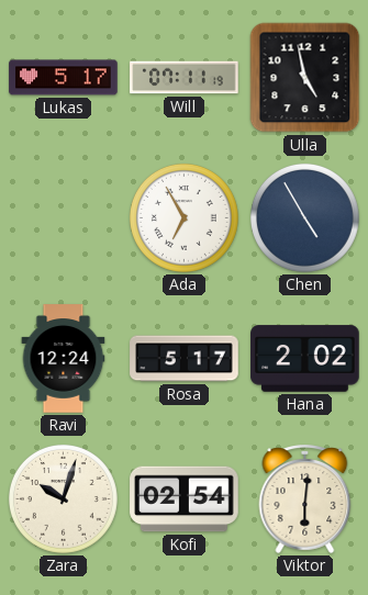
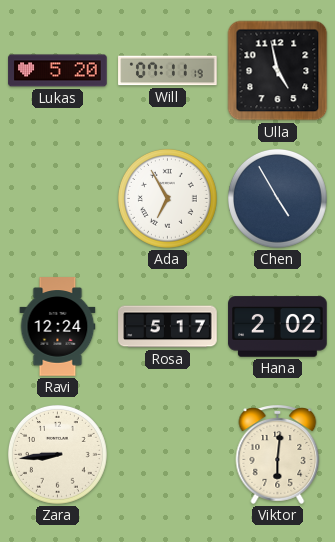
Lukas: 5:17 -> 5:20
Zara: 10:03 -> 8:44
Kofi: 02:54 -> none
